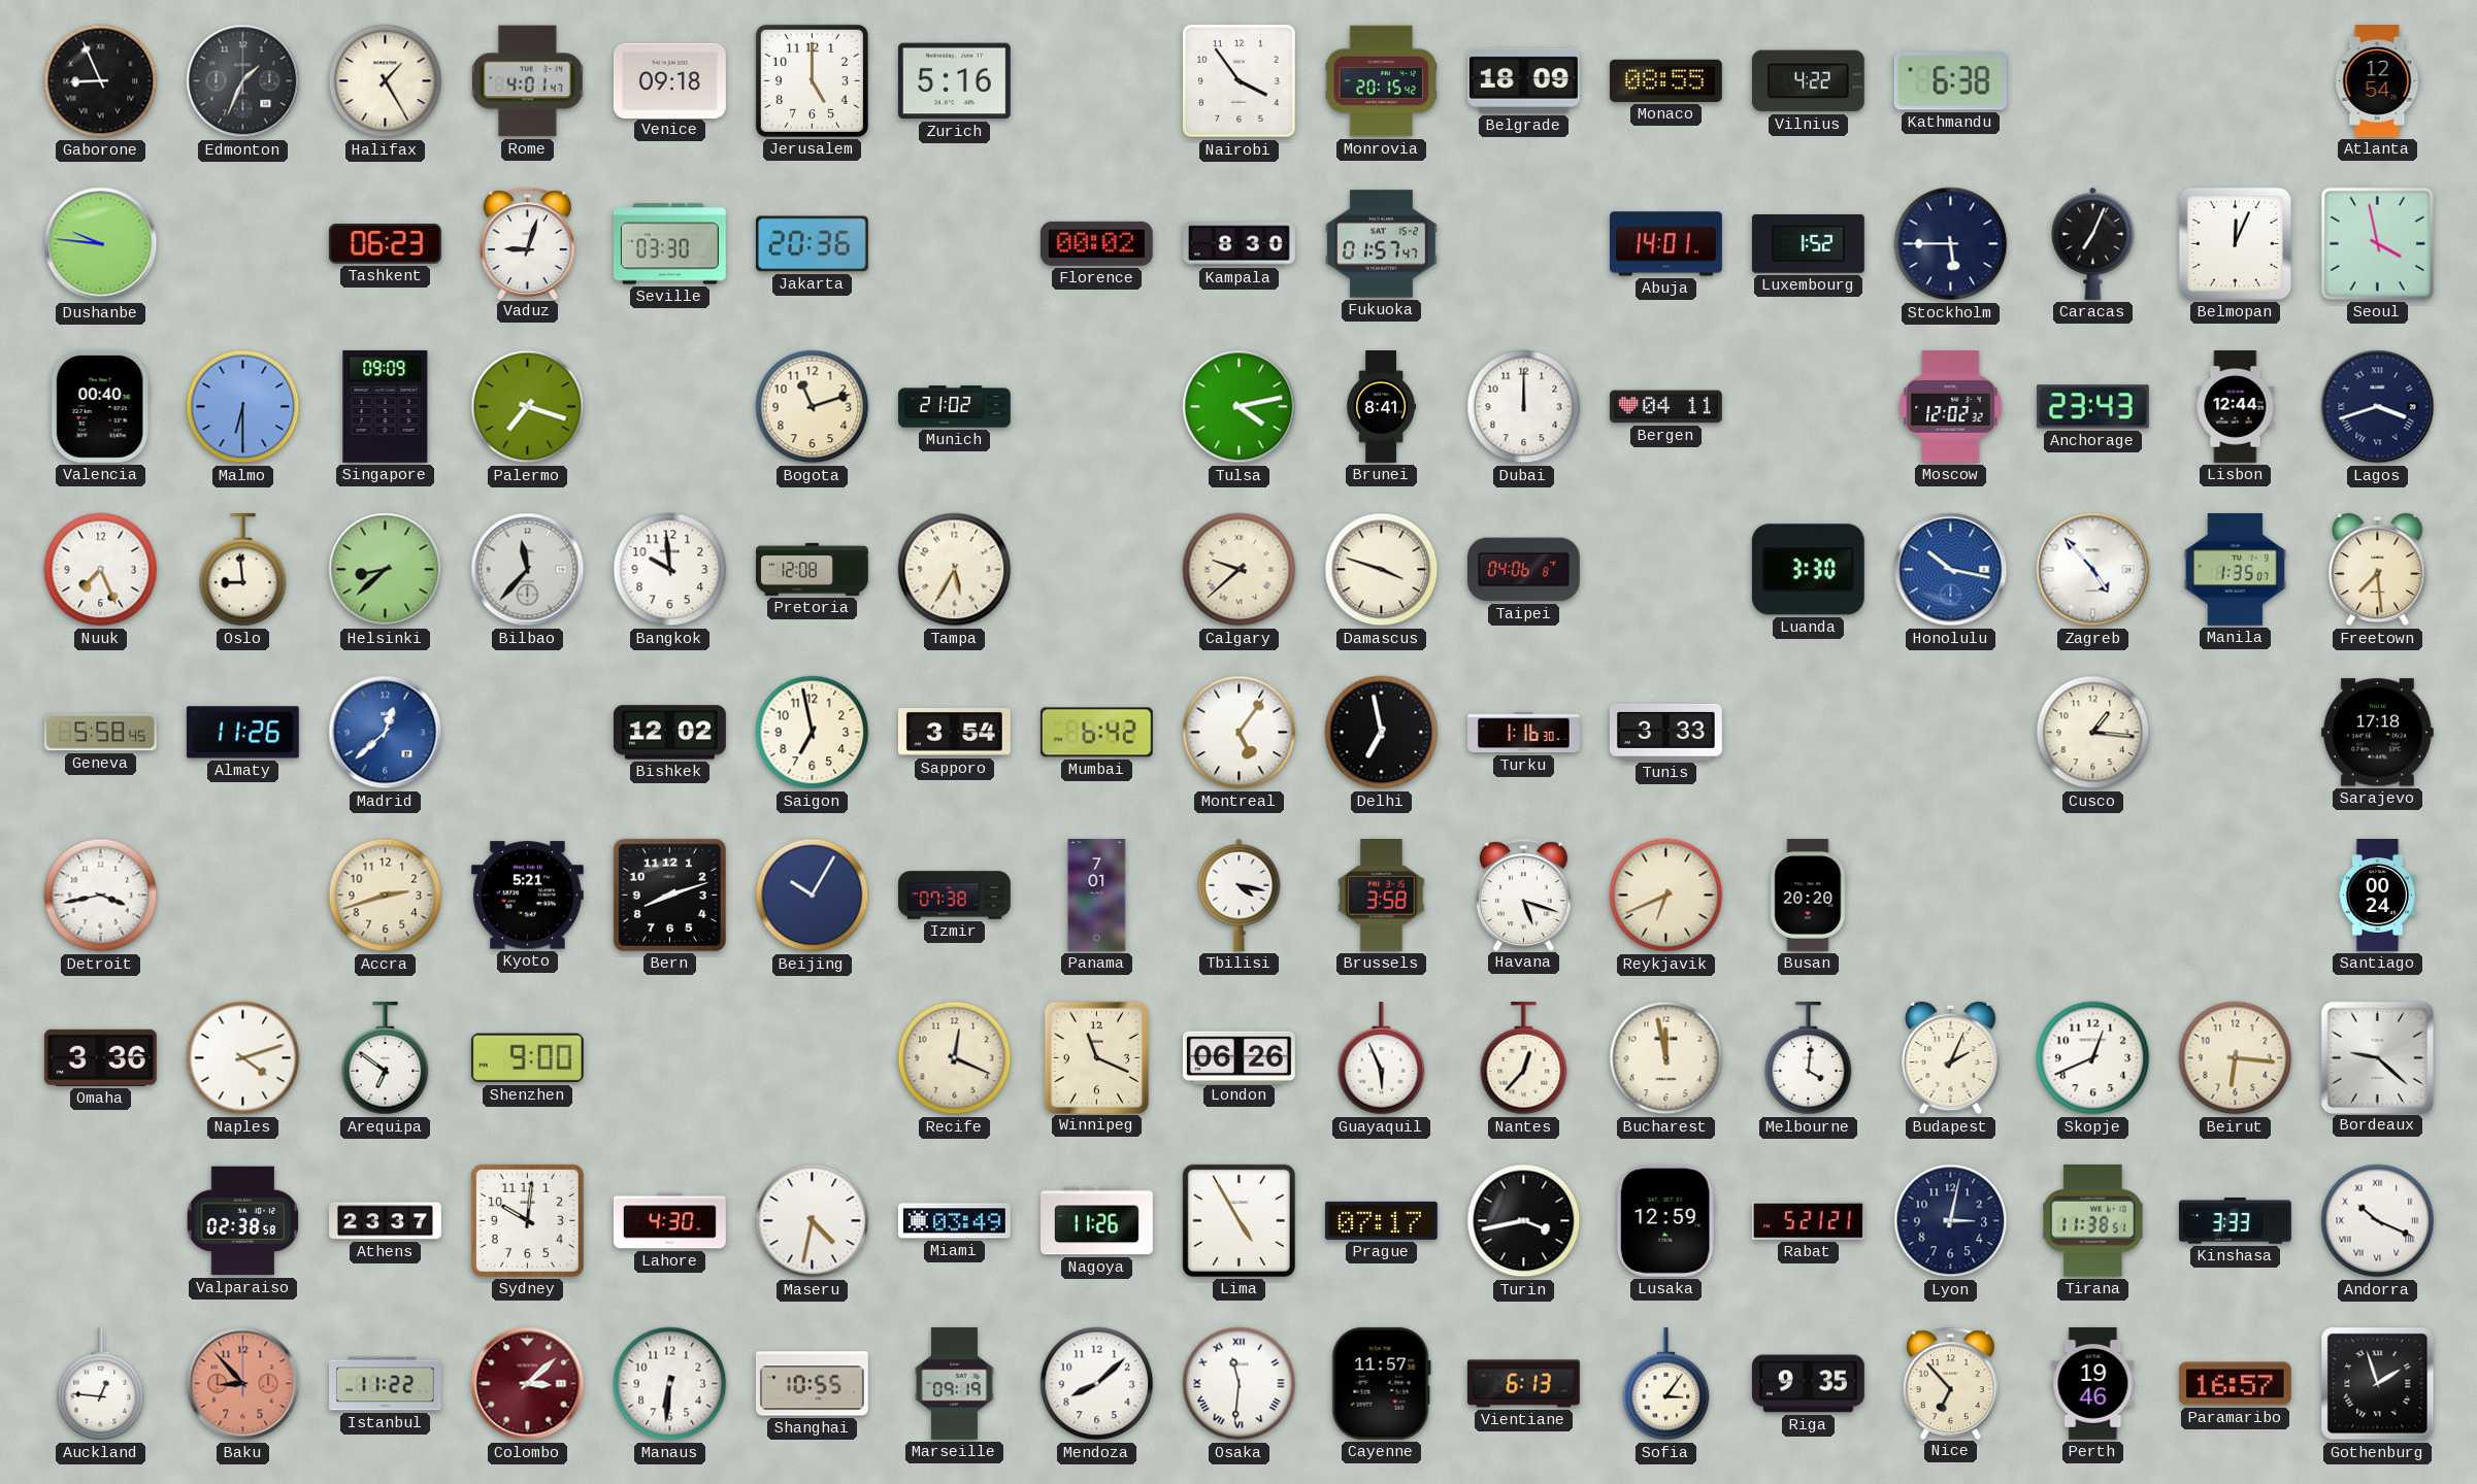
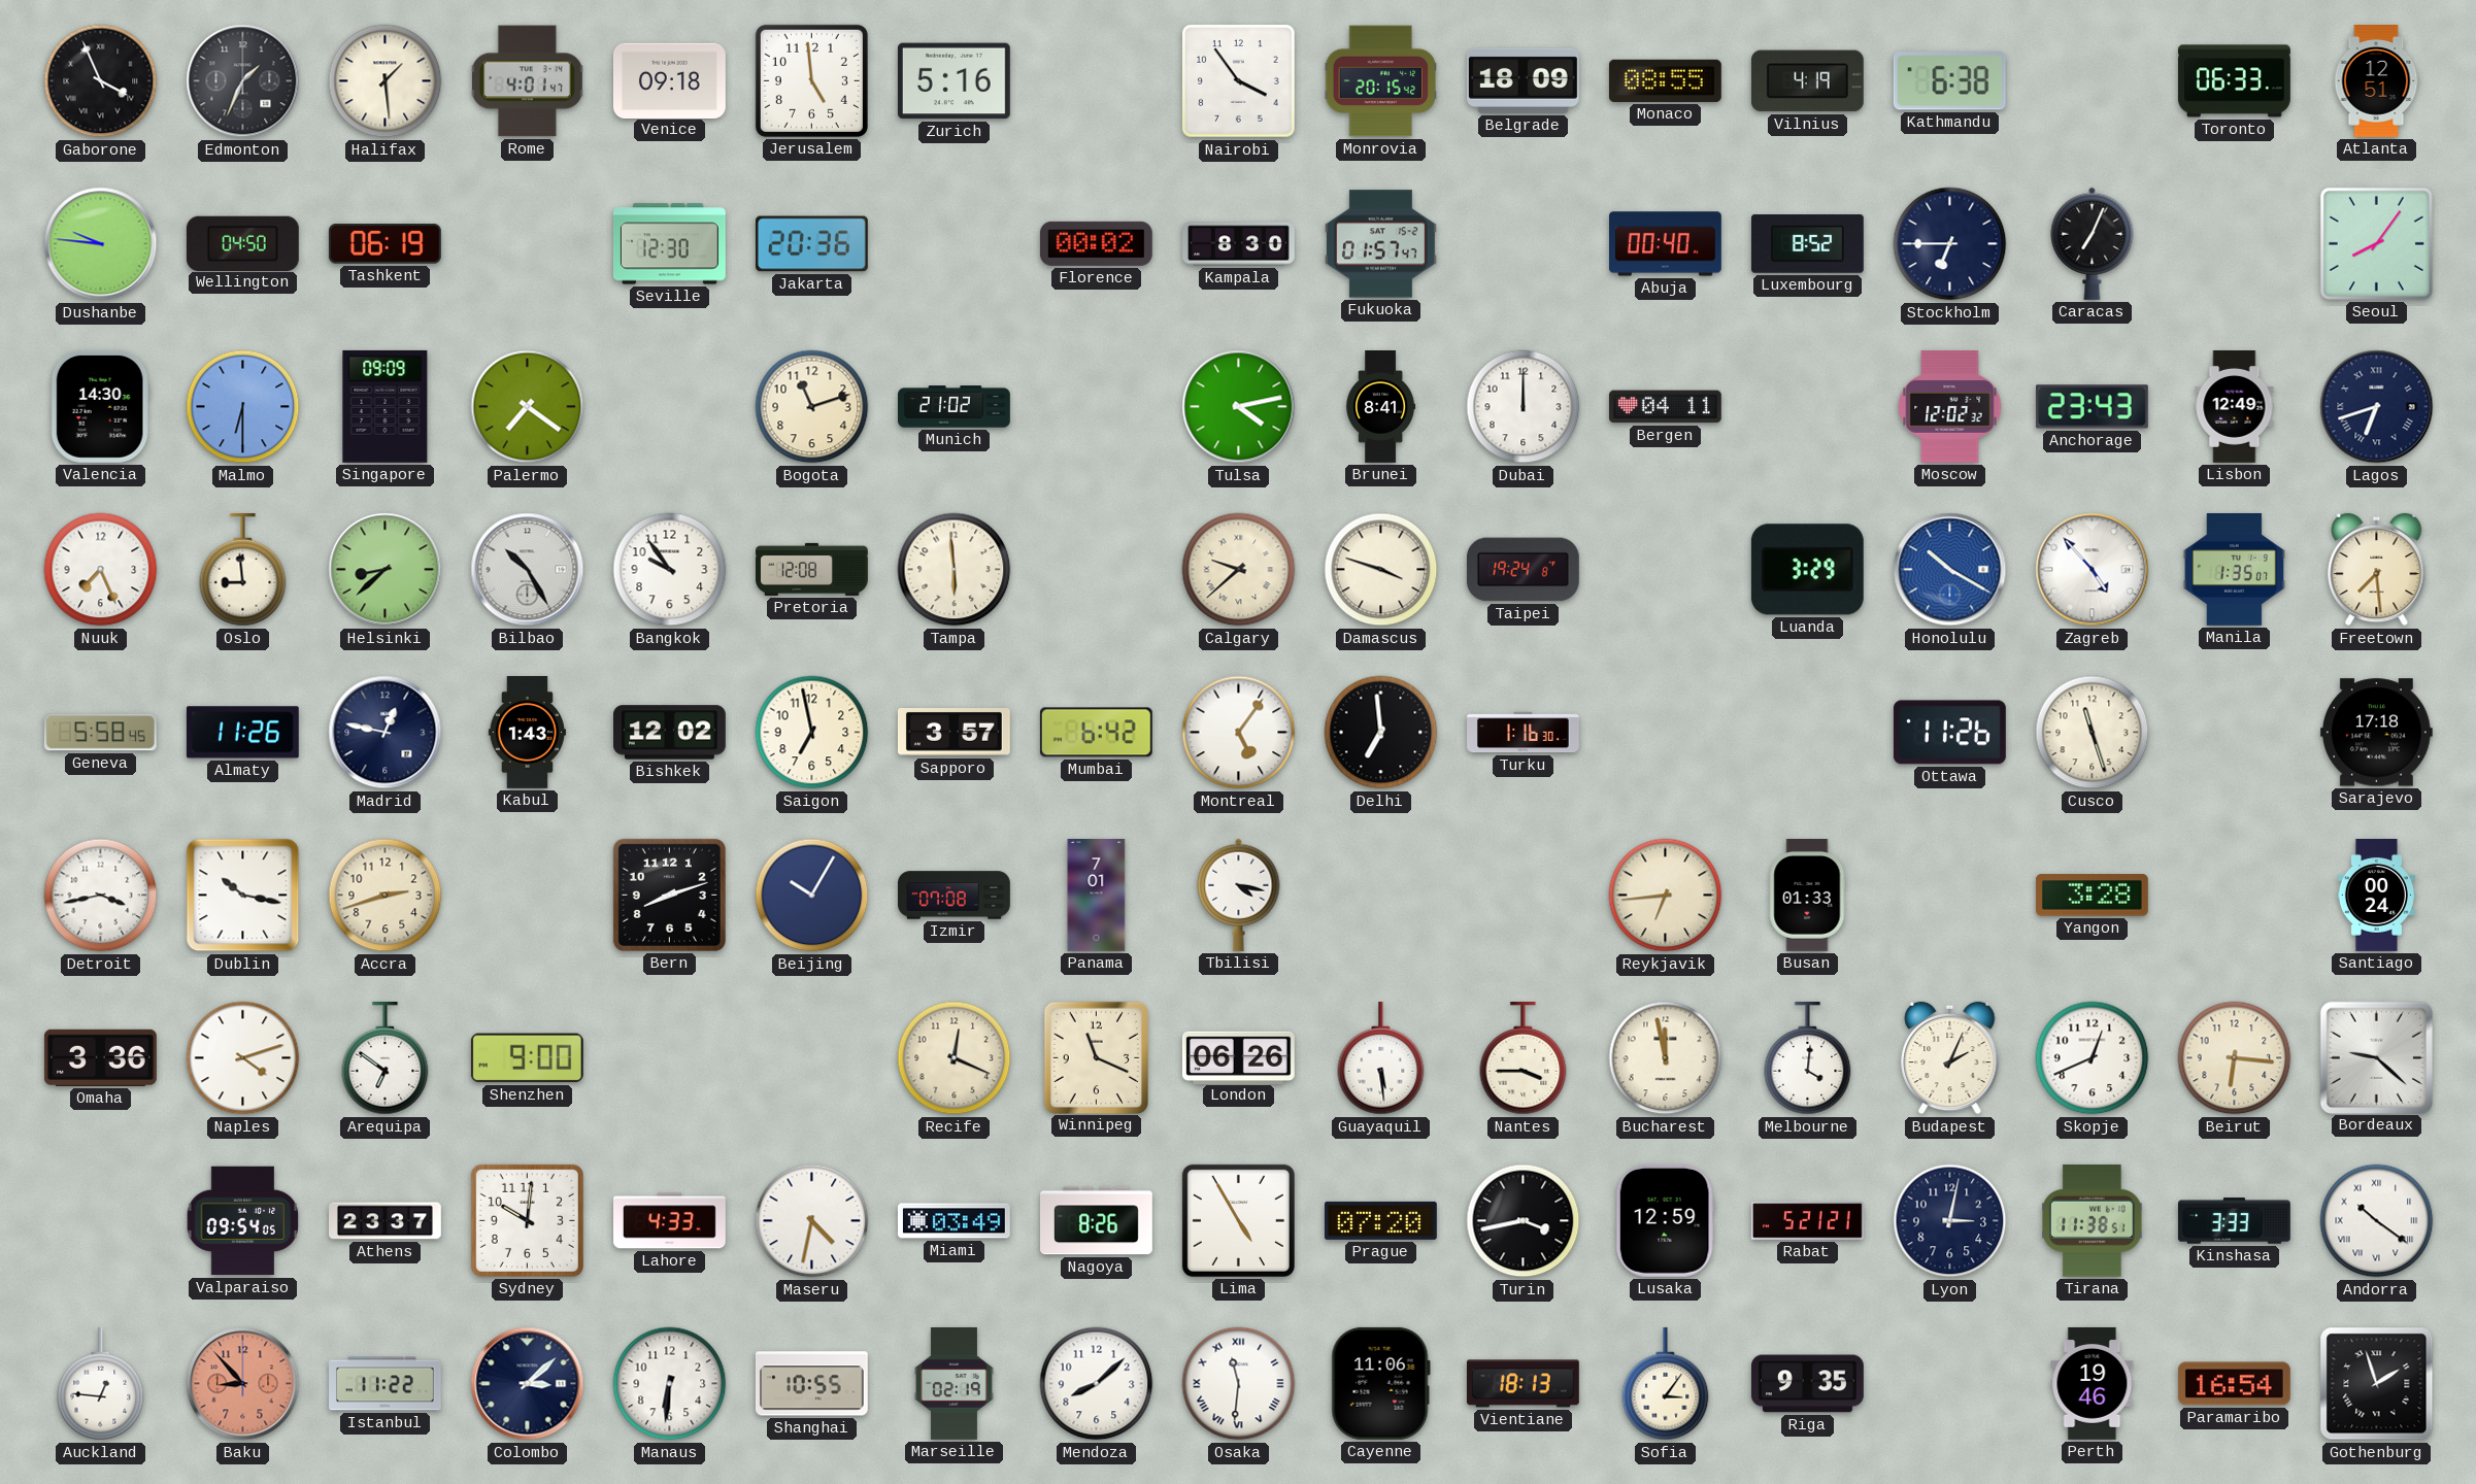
Gaborone: 8:56 -> 3:56
Halifax: 1:25 -> 1:29
Jerusalem: 5:00 -> 4:59
Vilnius: 4:22 -> 4:19
Toronto: none -> 06:33
Atlanta: 12:54 -> 12:51
Wellington: none -> 04:50
Tashkent: 06:23 -> 06:19
Vaduz: 9:03 -> none
Seville: 03:30 -> 12:30
Abuja: 14:01 -> 00:40
Luxembourg: 1:52 -> 8:52
Stockholm: 5:45 -> 6:45
Belmopan: 12:04 -> none
Seoul: 3:58 -> 8:06
Valencia: 00:40 -> 14:30
Palermo: 7:18 -> 7:21
Lisbon: 12:44 -> 12:49
Lagos: 3:42 -> 6:42
Bilbao: 11:37 -> 10:25
Bangkok: 9:59 -> 9:54
Tampa: 5:35 -> 5:59
Taipei: 04:06 -> 19:24
Luanda: 3:30 -> 3:29
Honolulu: 10:17 -> 10:20
Madrid: 12:38 -> 12:47
Madrid dial: blue -> navy
Kabul: none -> 1:43
Sapporo: 3:54 -> 3:57
Delhi: 6:58 -> 6:59
Tunis: 3:33 -> none
Ottawa: none -> 11:26
Cusco: 1:16 -> 11:27
Dublin: none -> 10:17
Kyoto: 5:21 -> none
Izmir: 07:38 -> 07:08
Brussels: 3:58 -> none
Havana: 5:18 -> none
Reykjavik: 6:41 -> 6:44
Busan: 20:20 -> 01:33
Yangon: none -> 3:28
Guayaquil: 5:56 -> 5:29
Nantes: 12:37 -> 3:45
Valparaiso: 02:38 -> 09:54
Lahore: 4:30 -> 4:33
Nagoya: 11:26 -> 8:26
Prague: 07:17 -> 07:20
Andorra: 10:19 -> 10:21
Colombo dial: burgundy -> navy
Marseille: 09:19 -> 02:19
Cayenne: 11:57 -> 11:06
Vientiane: 6:13 -> 18:13
Nice: 6:53 -> none
Paramaribo: 16:57 -> 16:54
